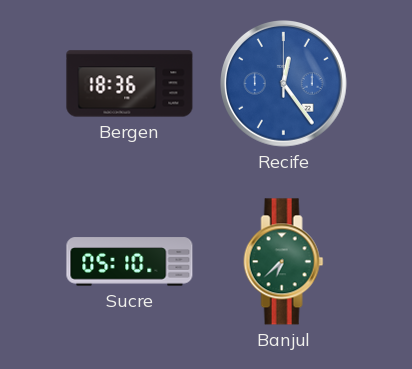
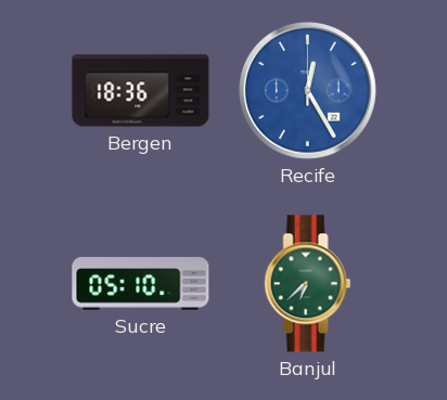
Recife: 12:24 -> 12:25
